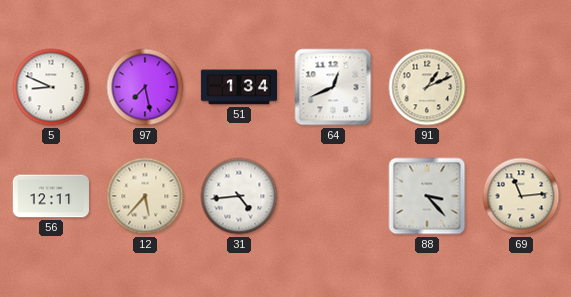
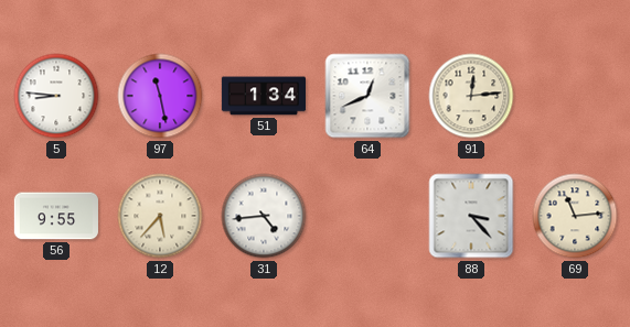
5: 8:49 -> 8:46
97: 7:28 -> 11:28
91: 1:11 -> 12:14
56: 12:11 -> 9:55
